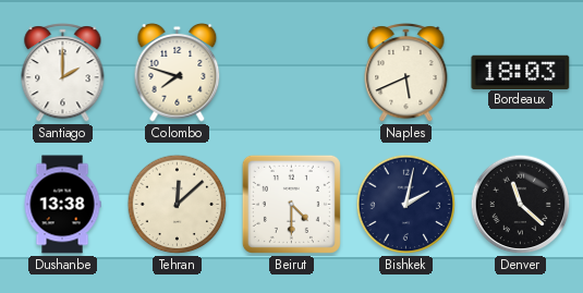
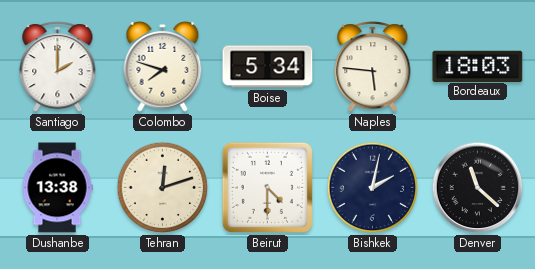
Boise: none -> 5:34
Naples: 5:41 -> 5:46
Tehran: 12:08 -> 12:12
